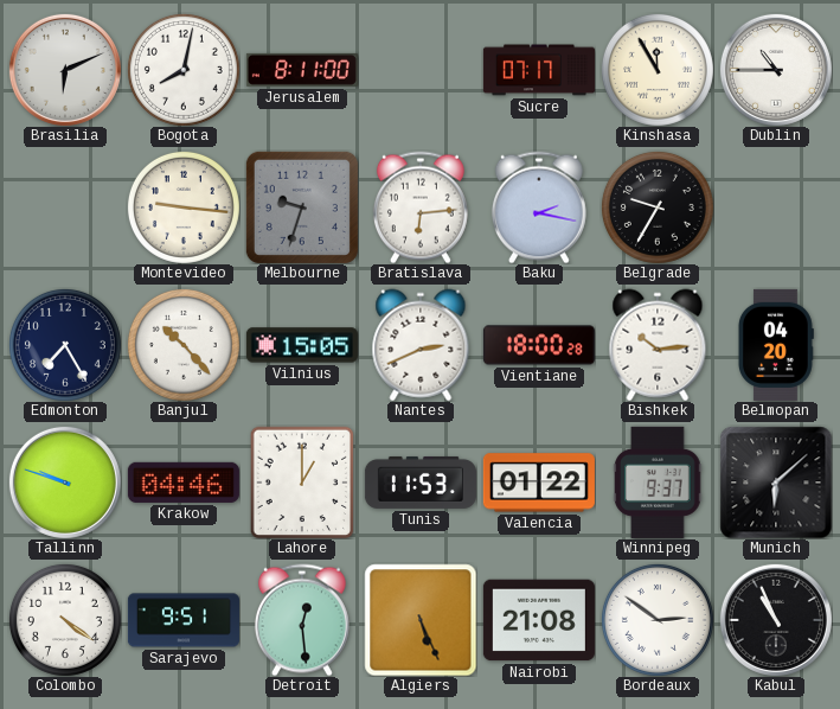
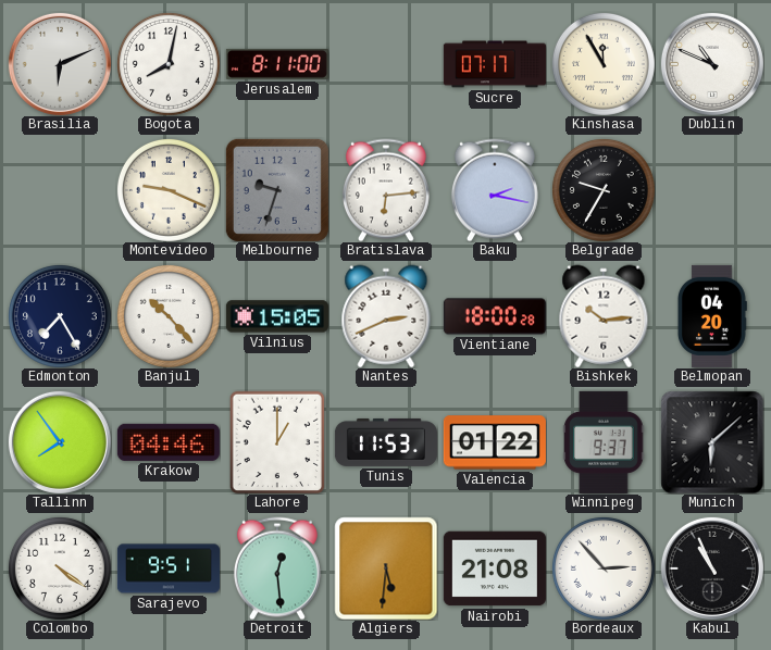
Dublin: 10:45 -> 10:49
Montevideo: 9:16 -> 9:19
Tallinn: 9:48 -> 7:54
Algiers: 5:26 -> 5:31
Bordeaux: 2:51 -> 2:53
